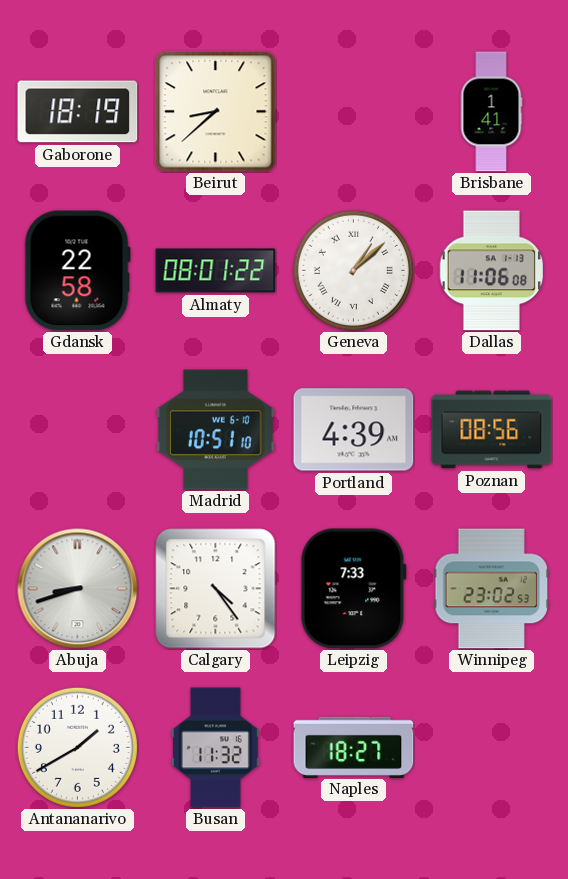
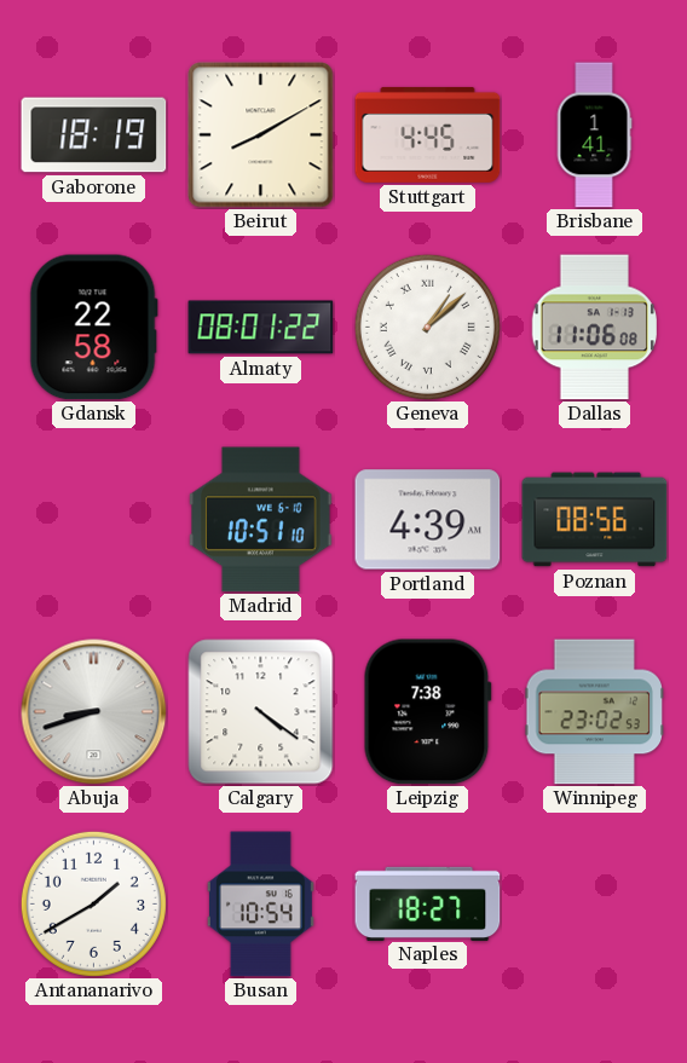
Beirut: 8:38 -> 8:10
Stuttgart: none -> 4:45
Calgary: 4:24 -> 4:21
Leipzig: 7:33 -> 7:38
Busan: 11:32 -> 10:54
